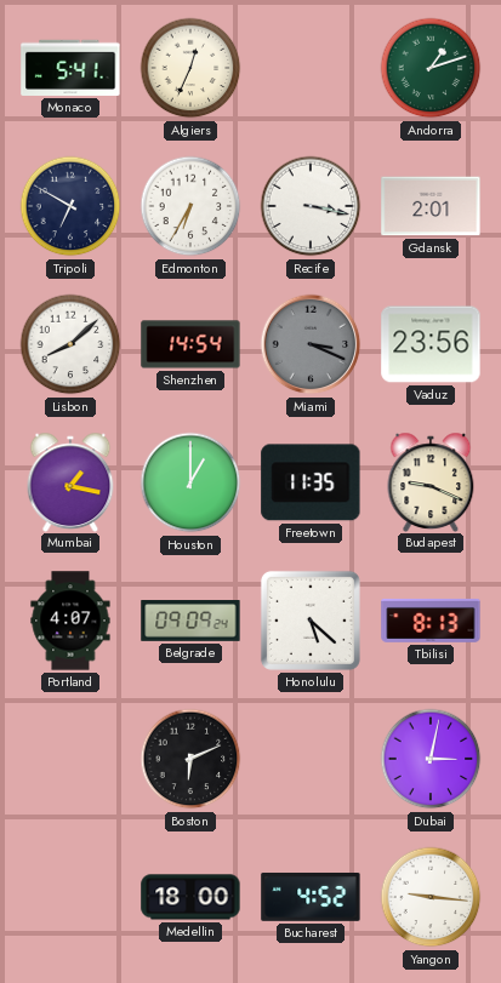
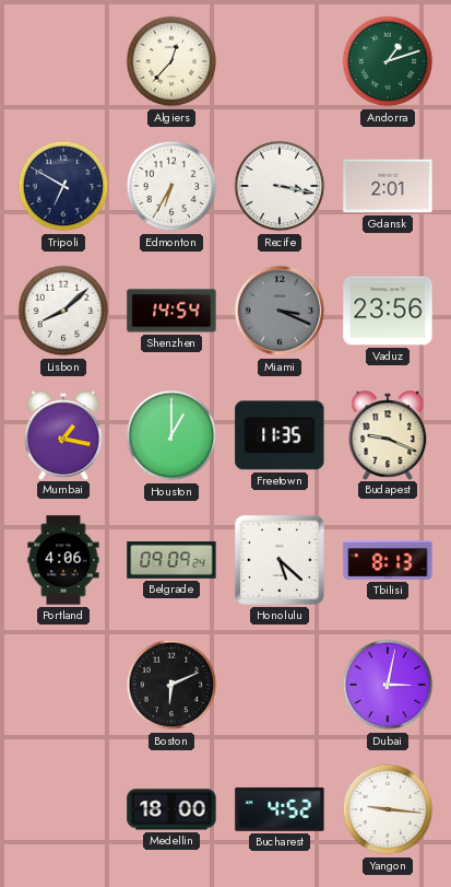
Monaco: 5:41 -> none
Algiers: 12:34 -> 12:37
Portland: 4:07 -> 4:06
